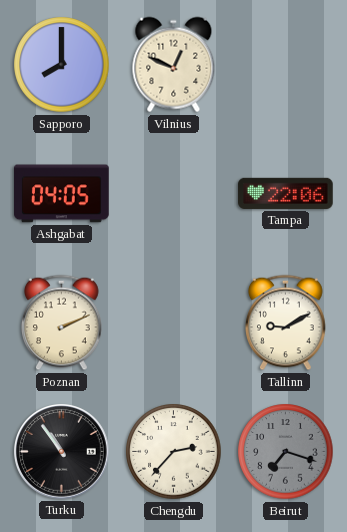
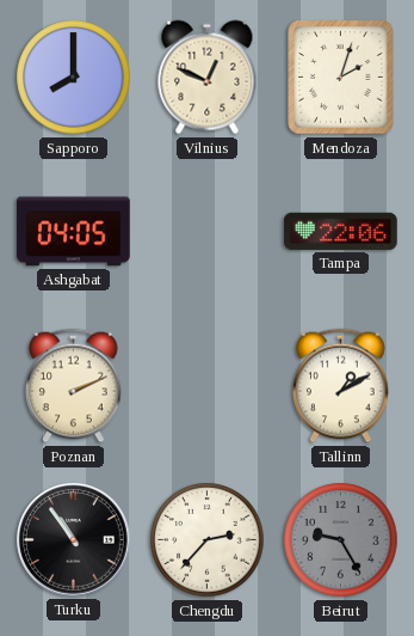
Mendoza: none -> 2:03
Tallinn: 9:10 -> 1:10
Beirut: 7:18 -> 9:25
